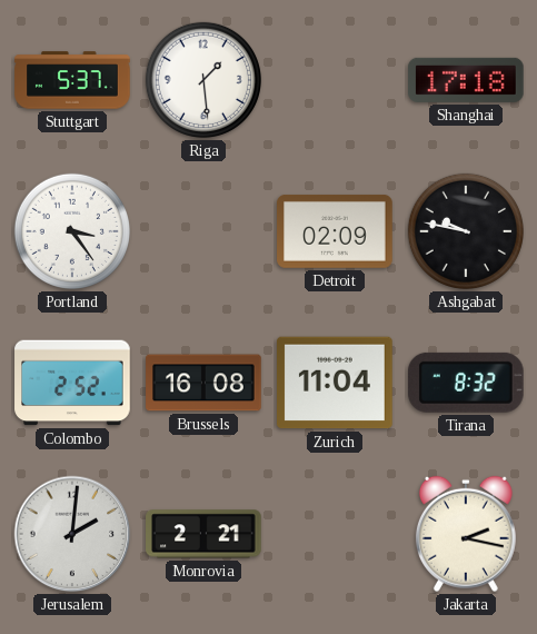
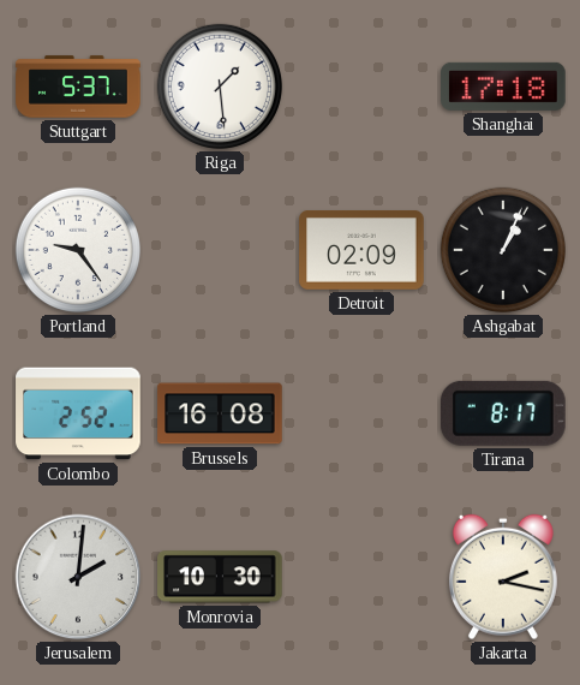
Portland: 3:24 -> 9:24
Ashgabat: 9:47 -> 1:04
Zurich: 11:04 -> none
Tirana: 8:32 -> 8:17
Monrovia: 2:21 -> 10:30
